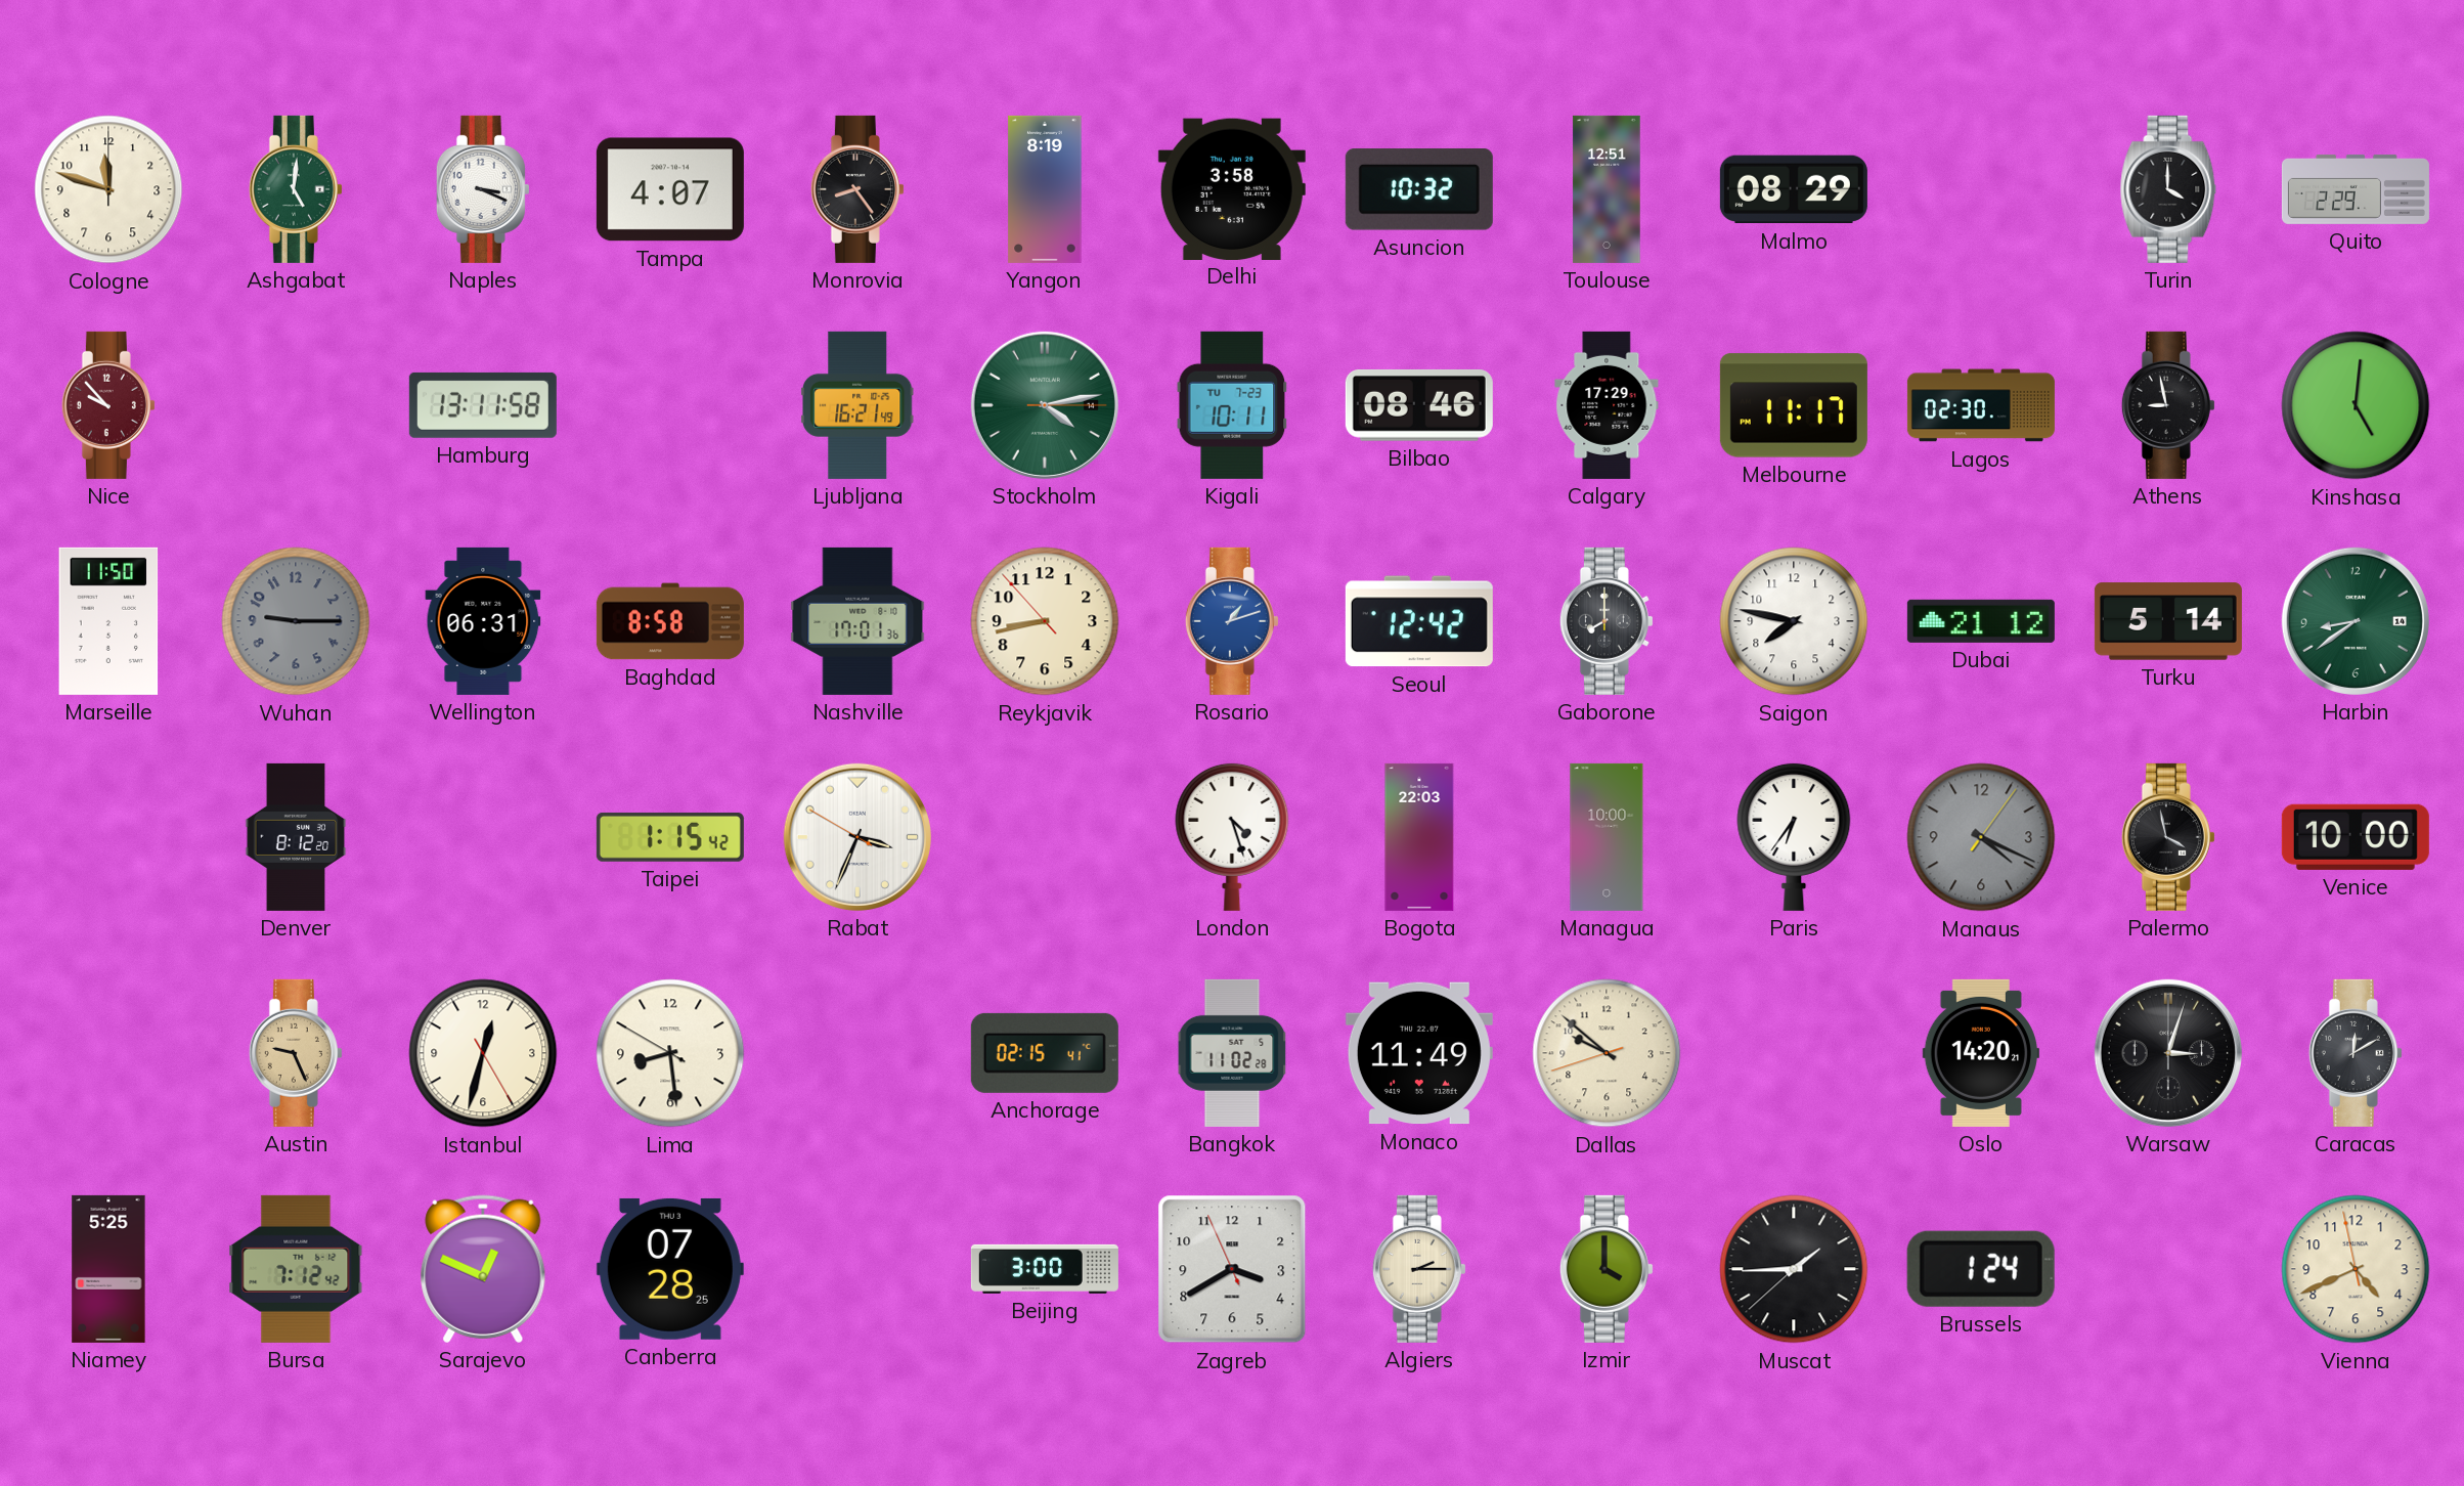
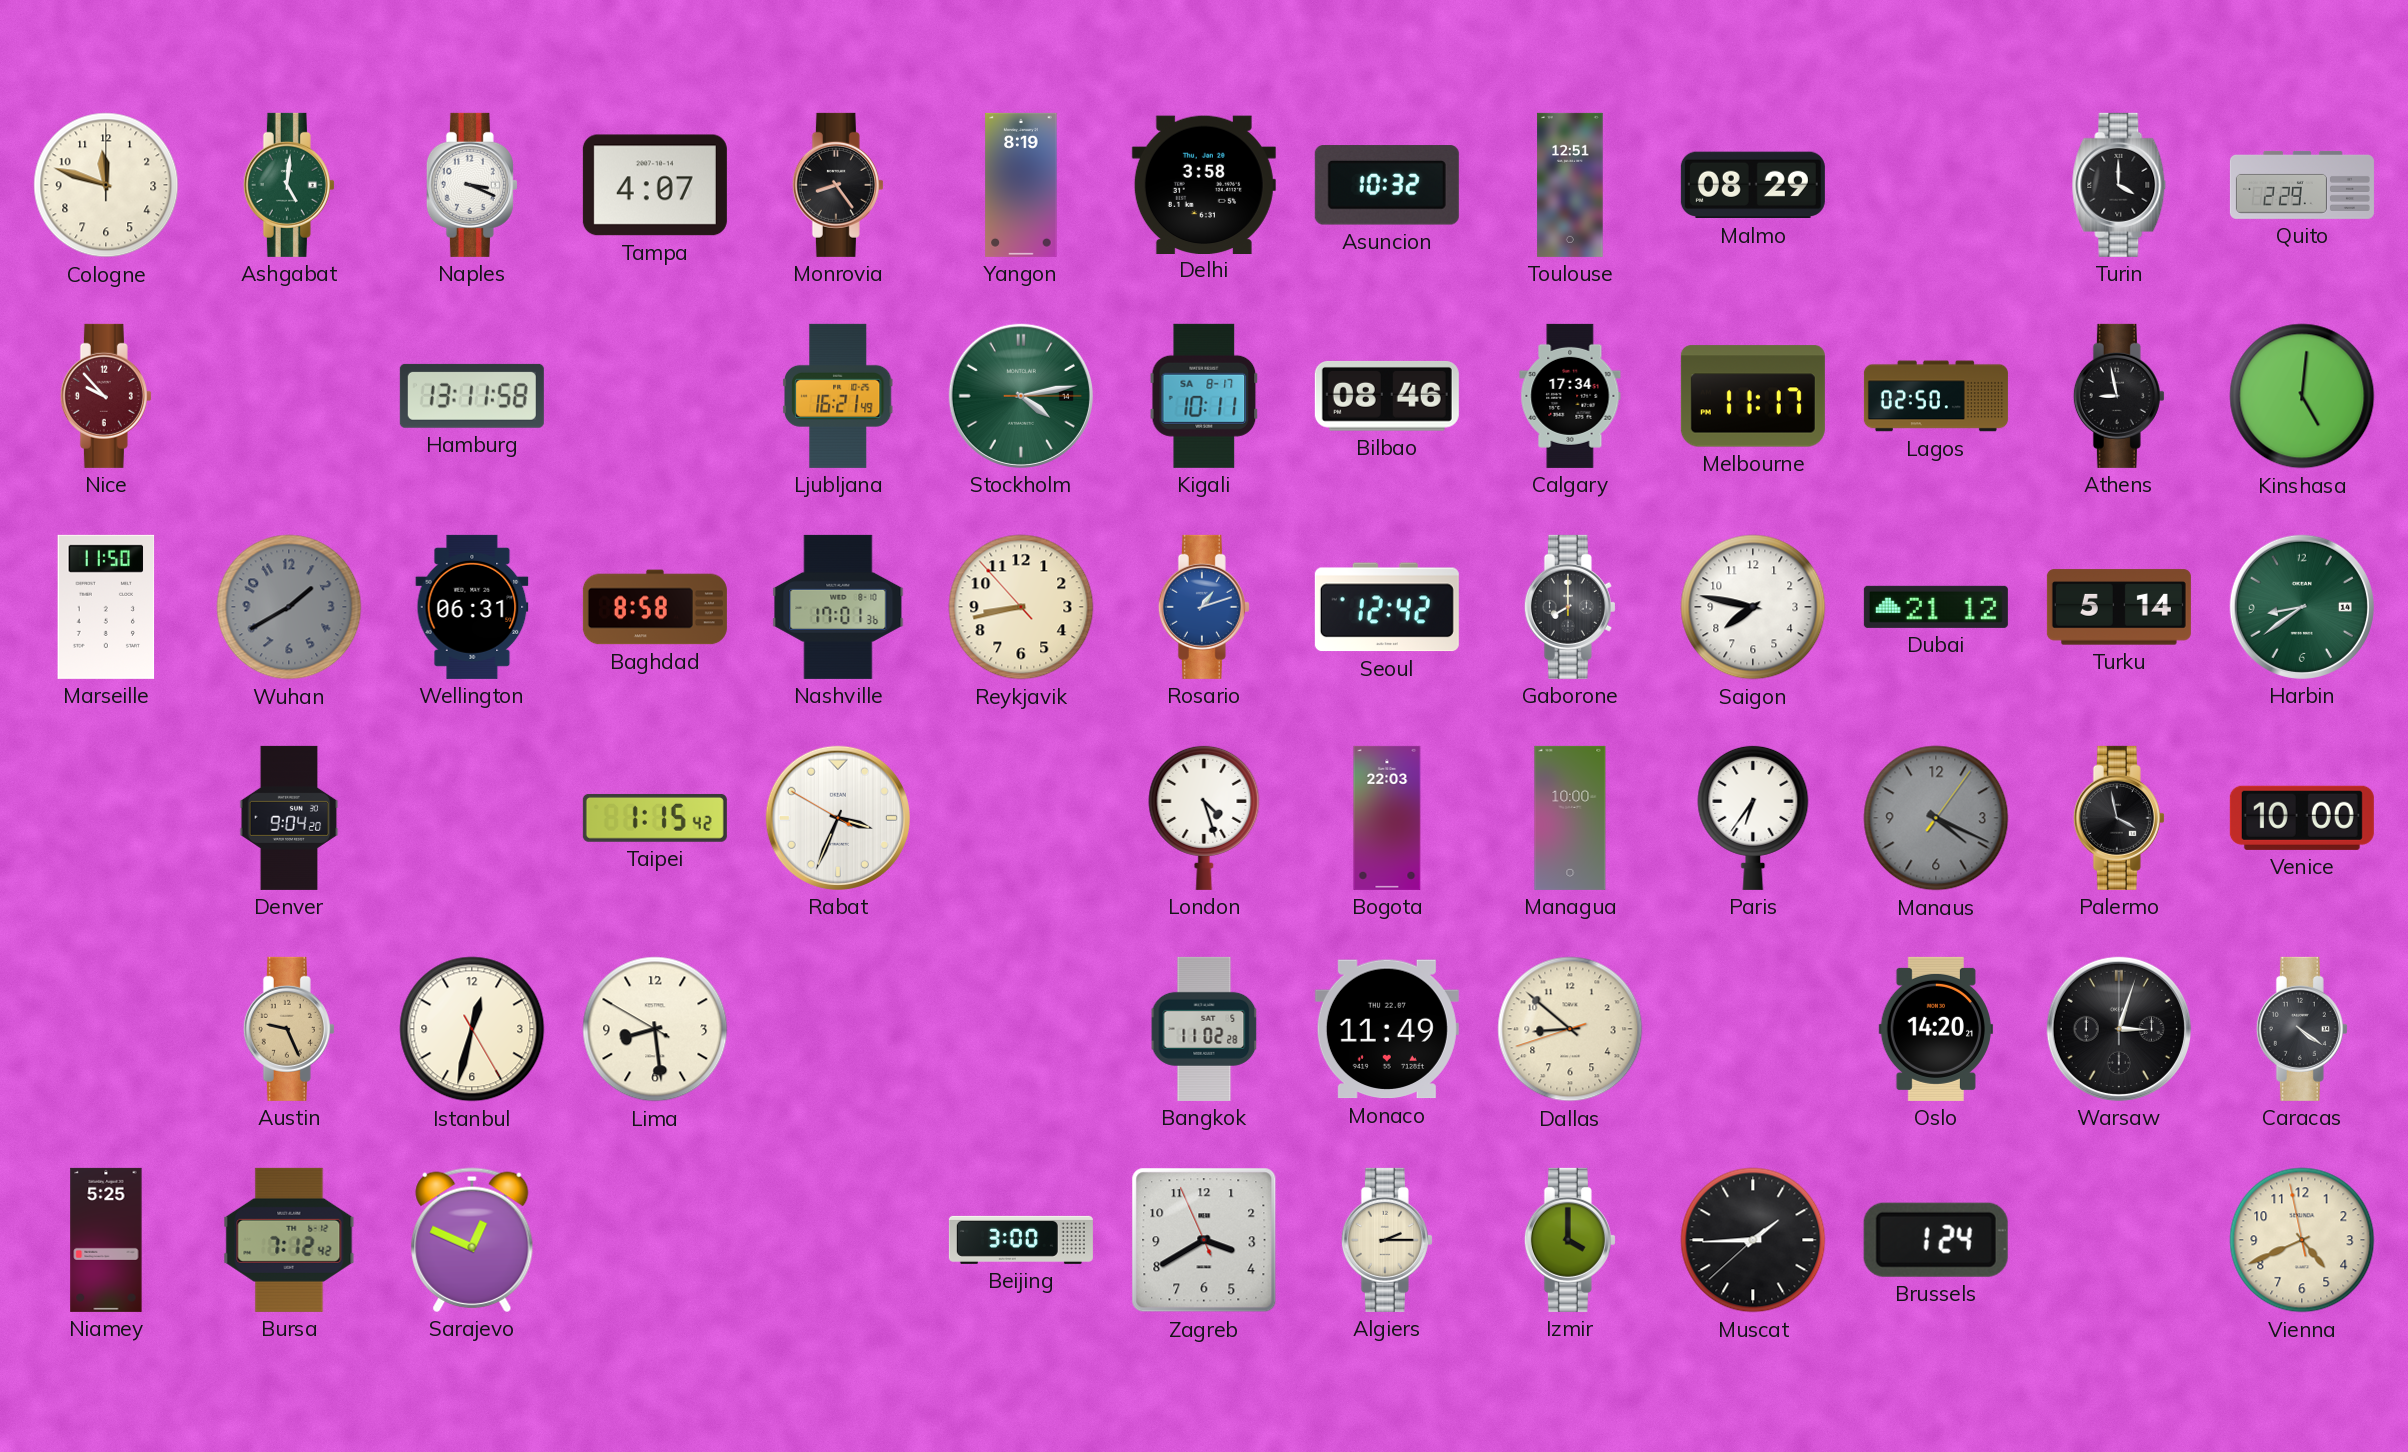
Kigali date: TU 7-23 -> SA 8-17
Calgary: 17:29 -> 17:34
Lagos: 02:30 -> 02:50
Wuhan: 9:15 -> 1:40
Denver: 8:12 -> 9:04
Anchorage: 02:15 -> none
Dallas: 9:51 -> 8:51
Caracas: 12:10 -> 4:21
Canberra: 07:28 -> none
